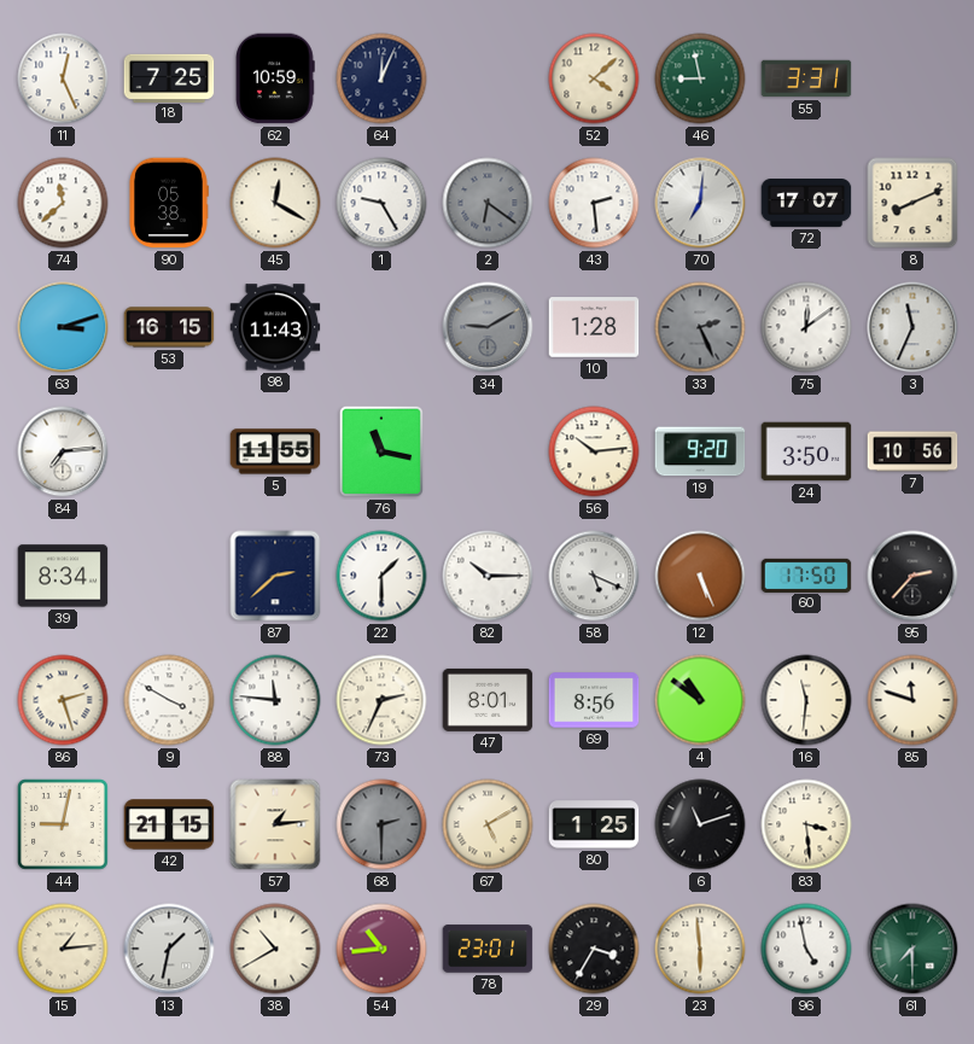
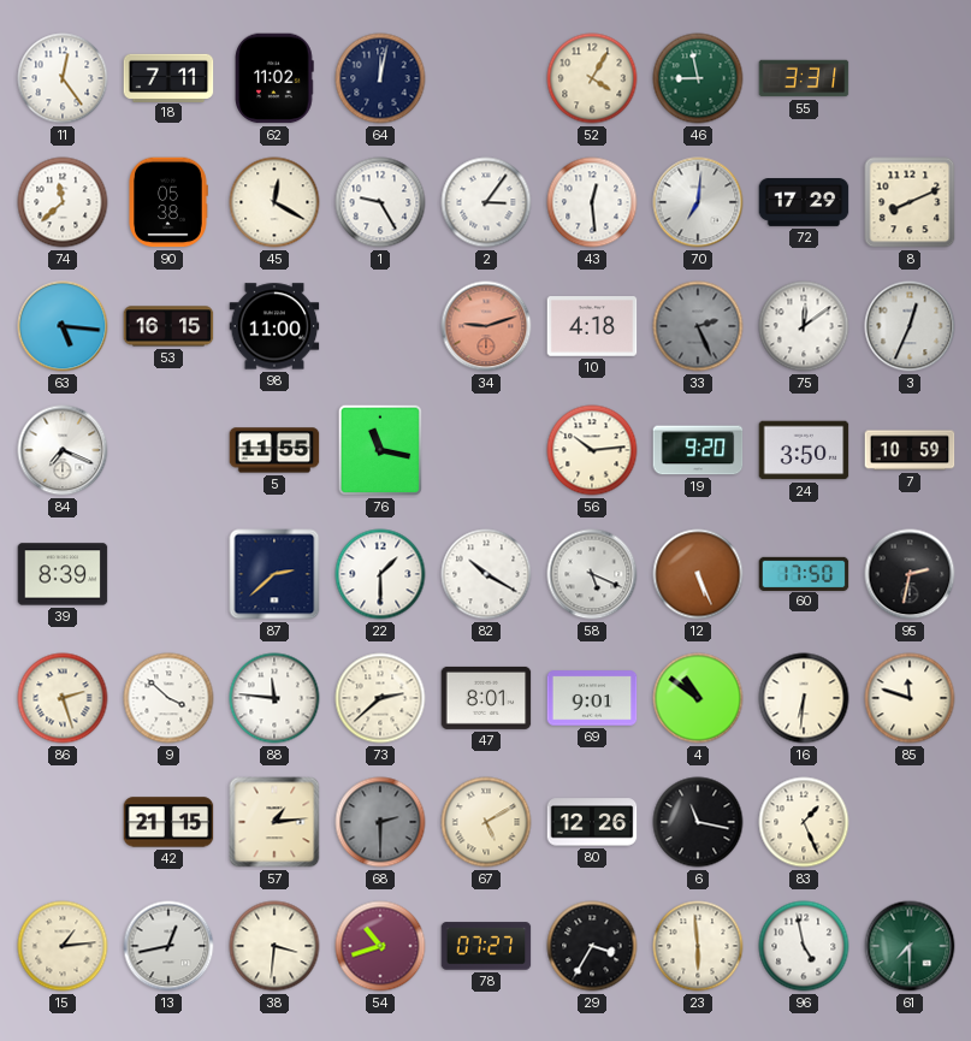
11: 12:26 -> 12:24
18: 7:25 -> 7:11
62: 10:59 -> 11:02
64: 12:04 -> 12:02
52: 4:08 -> 4:05
2: 6:21 -> 3:06
2 dial: grey -> white
43: 2:29 -> 12:29
72: 17:07 -> 17:29
63: 3:12 -> 5:16
98: 11:43 -> 11:00
34: 9:10 -> 9:12
34 dial: grey -> salmon
10: 1:28 -> 4:18
3: 11:34 -> 12:34
84: 7:14 -> 7:19
7: 10:56 -> 10:59
39: 8:34 -> 8:39
82: 10:15 -> 10:20
95: 2:37 -> 2:32
9: 3:50 -> 3:52
73: 2:34 -> 2:38
69: 8:56 -> 9:01
16: 11:31 -> 6:31
44: 9:02 -> none
80: 1:25 -> 12:26
6: 11:12 -> 11:17
83: 3:29 -> 1:26
13: 1:32 -> 12:43
38: 10:40 -> 3:31
54: 10:44 -> 10:42
78: 23:01 -> 07:27
